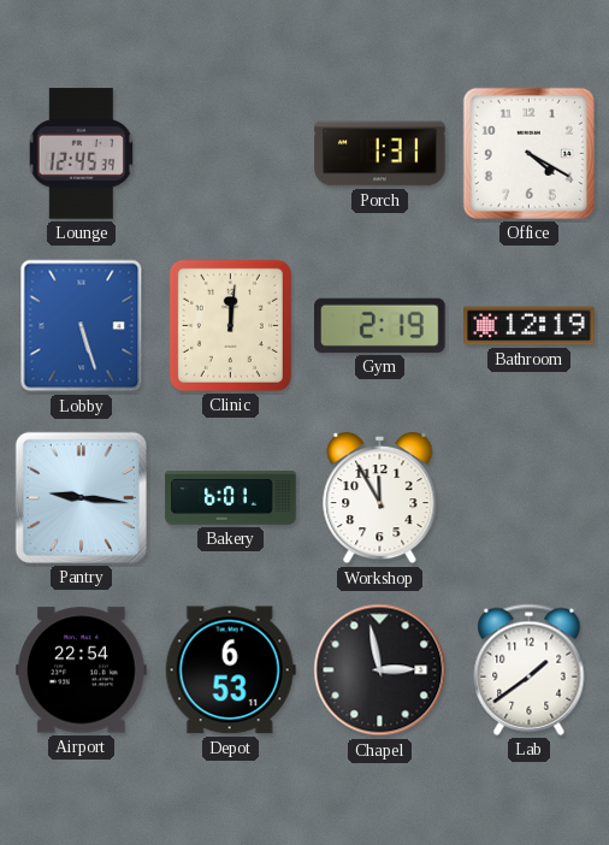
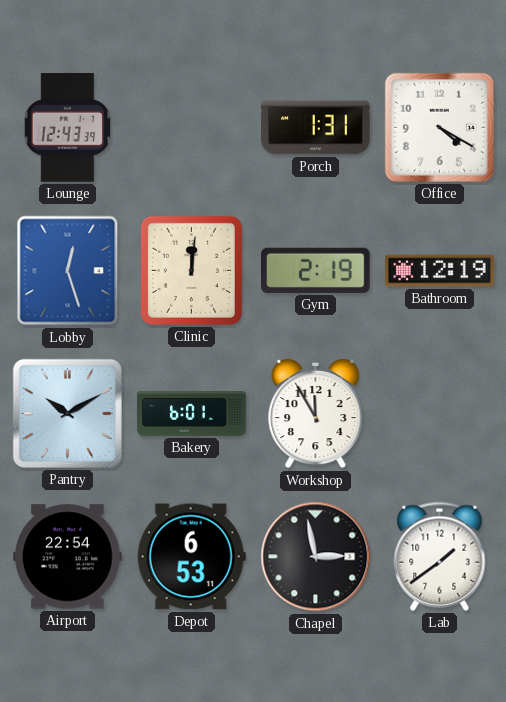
Lounge: 12:45 -> 12:43
Lobby: 5:27 -> 12:27
Pantry: 9:16 -> 10:10
